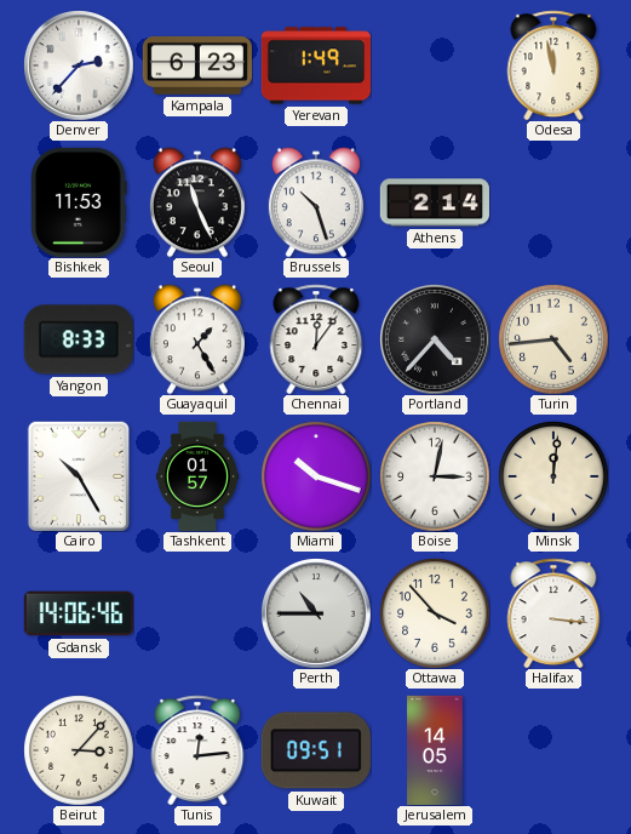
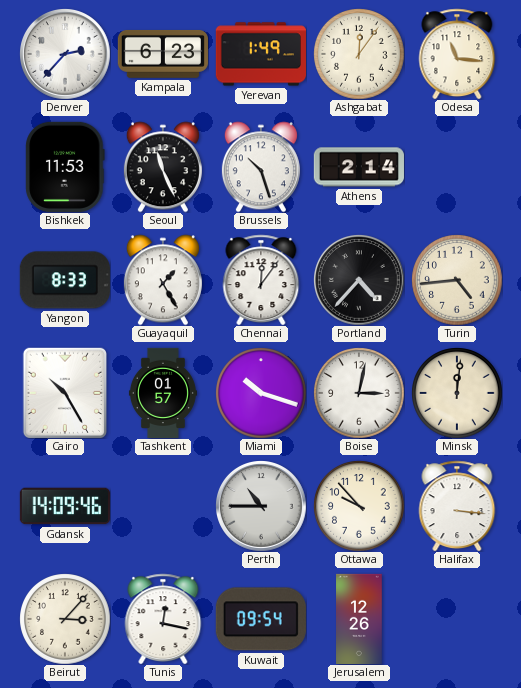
Ashgabat: none -> 12:06
Odesa: 11:58 -> 11:16
Gdansk: 14:06 -> 14:09
Ottawa: 3:53 -> 9:53
Tunis: 12:14 -> 12:17
Kuwait: 09:51 -> 09:54
Jerusalem: 14:05 -> 12:26
